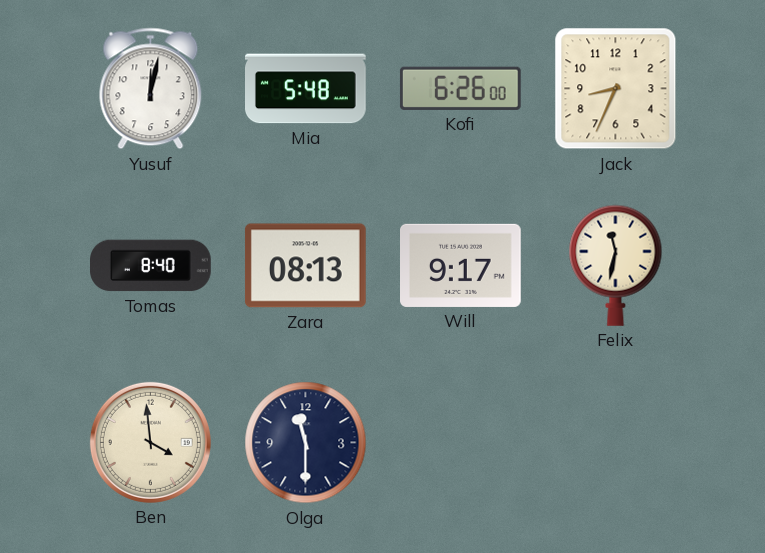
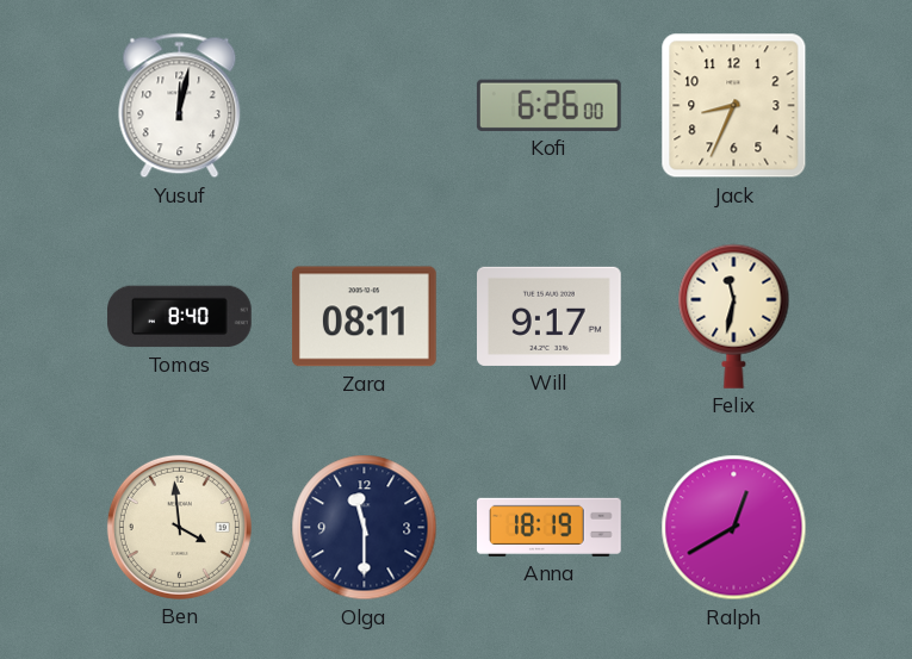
Mia: 5:48 -> none
Zara: 08:13 -> 08:11
Anna: none -> 18:19
Ralph: none -> 12:40
